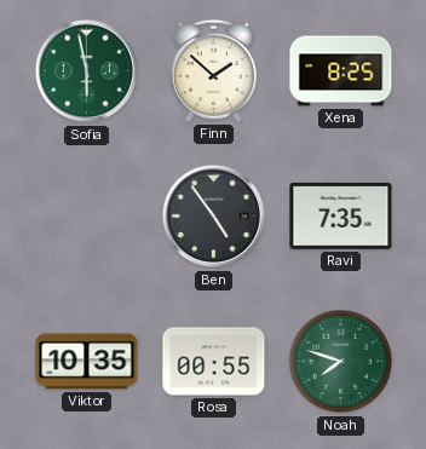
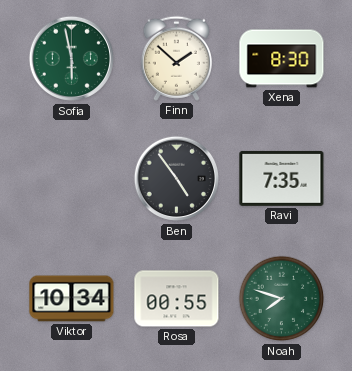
Xena: 8:25 -> 8:30
Viktor: 10:35 -> 10:34
